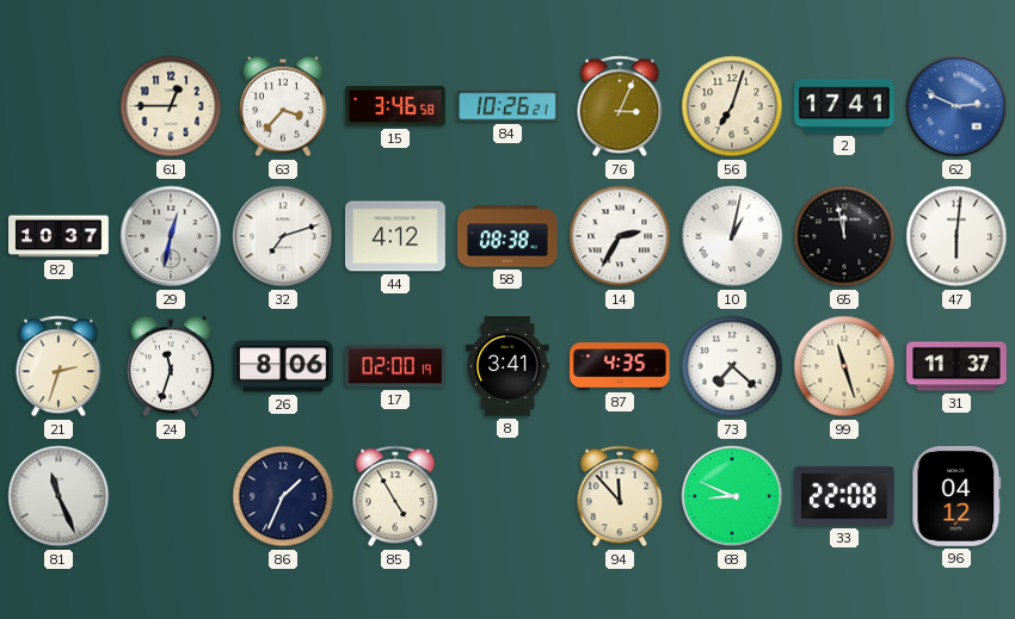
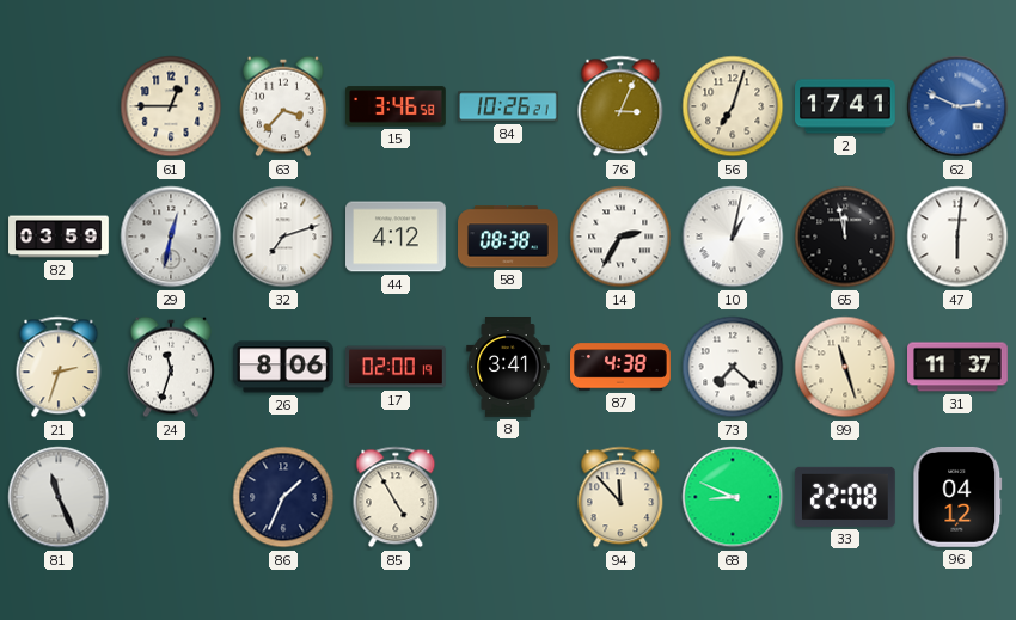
82: 10:37 -> 03:59
87: 4:35 -> 4:38
